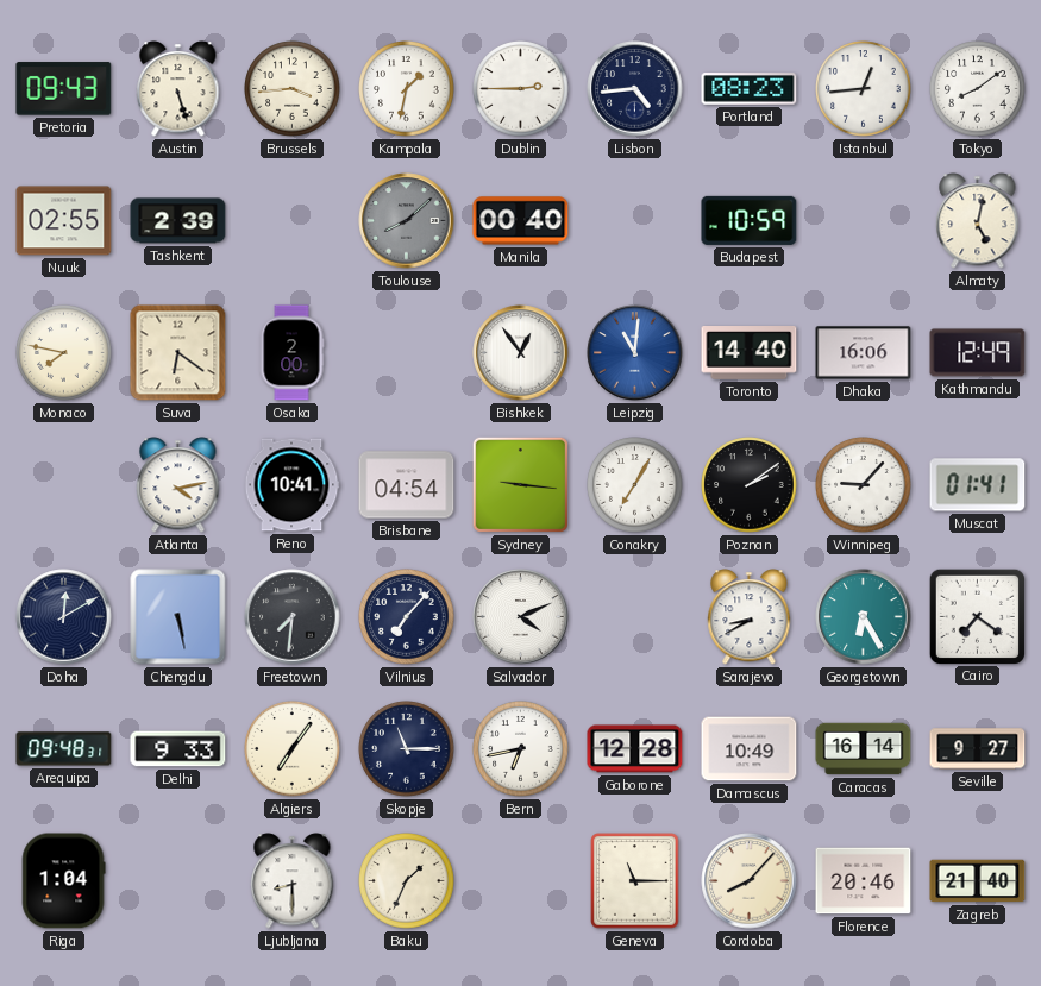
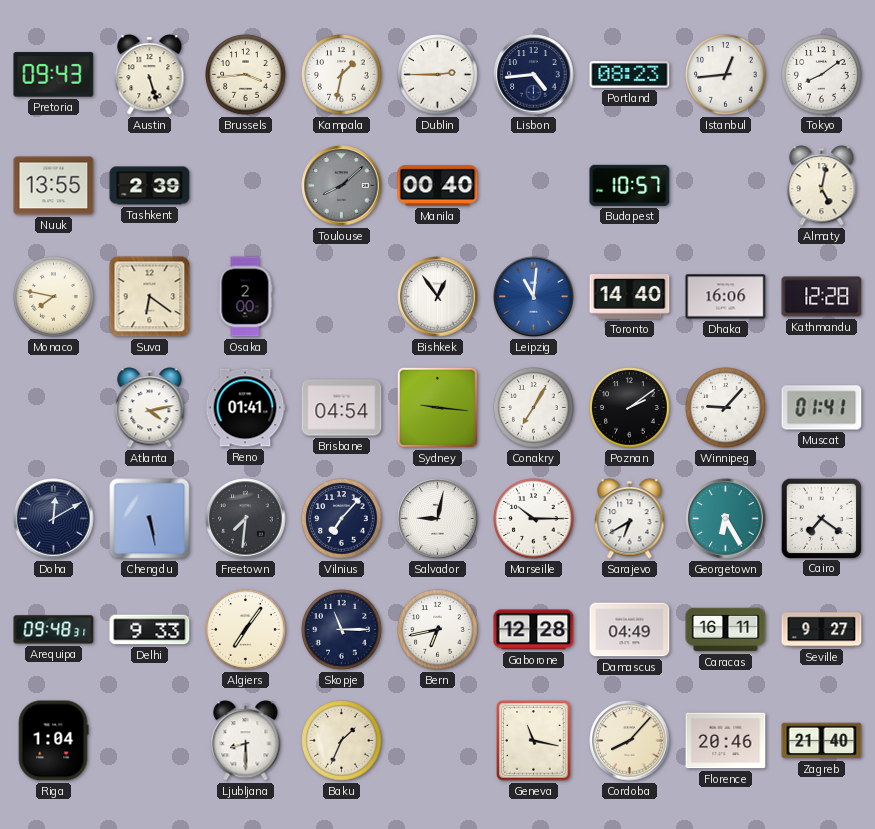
Nuuk: 02:55 -> 13:55
Budapest: 10:59 -> 10:57
Kathmandu: 12:49 -> 12:28
Reno: 10:41 -> 01:41
Salvador: 4:11 -> 9:02
Marseille: none -> 10:15
Sarajevo: 8:40 -> 6:40
Damascus: 10:49 -> 04:49
Caracas: 16:14 -> 16:11
Geneva: 11:15 -> 11:17
